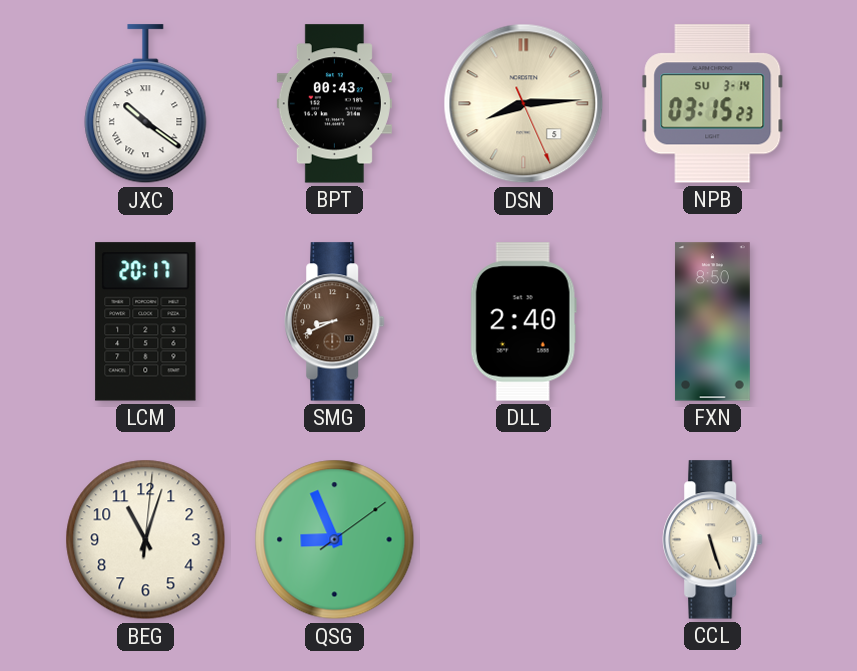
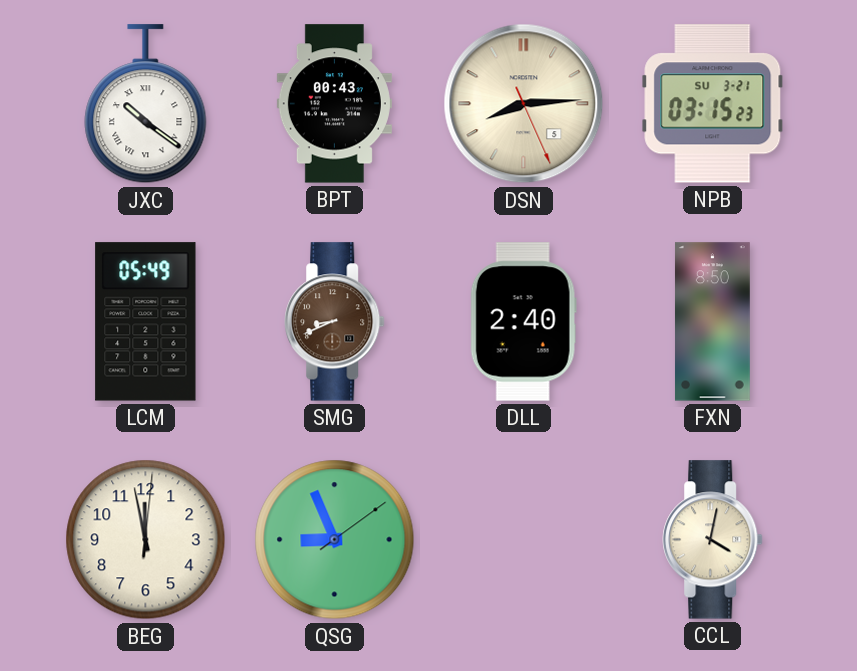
NPB date: SU 3-14 -> SU 3-21
LCM: 20:17 -> 05:49
BEG: 11:03 -> 11:58
CCL: 5:27 -> 4:02
